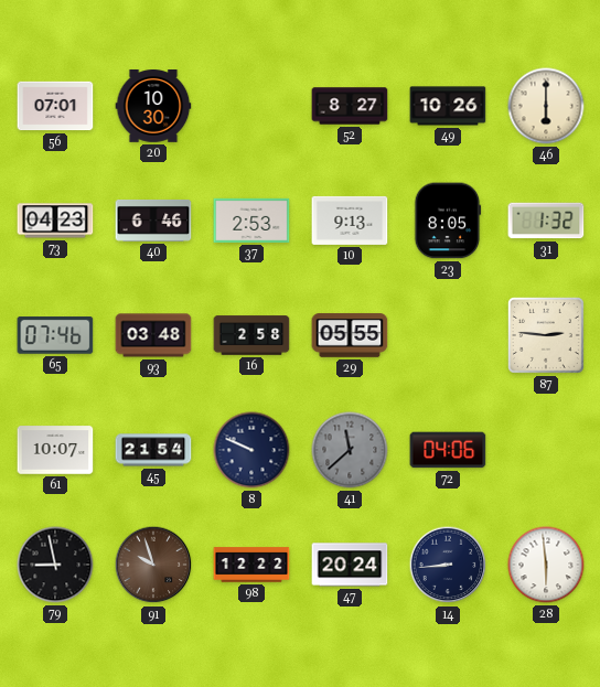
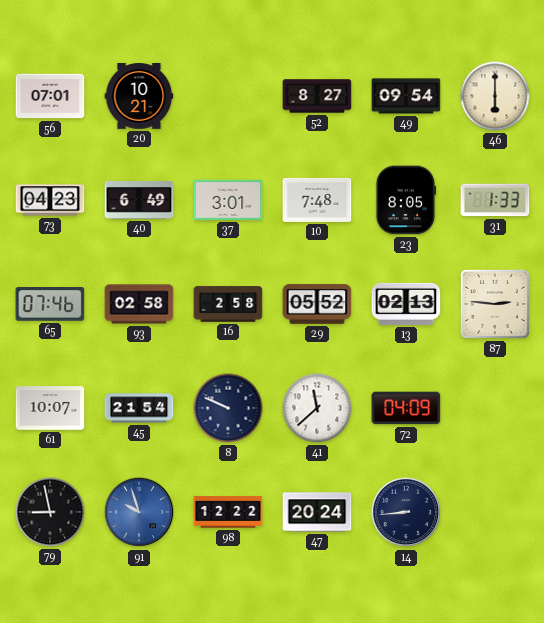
20: 10:30 -> 10:21
49: 10:26 -> 09:54
40: 6:46 -> 6:49
37: 2:53 -> 3:01
10: 9:13 -> 7:48
31: 1:32 -> 1:33
93: 03:48 -> 02:58
29: 05:55 -> 05:52
13: none -> 02:13
41 dial: grey -> white
72: 04:06 -> 04:09
91 dial: brown -> blue
28: 5:59 -> none
